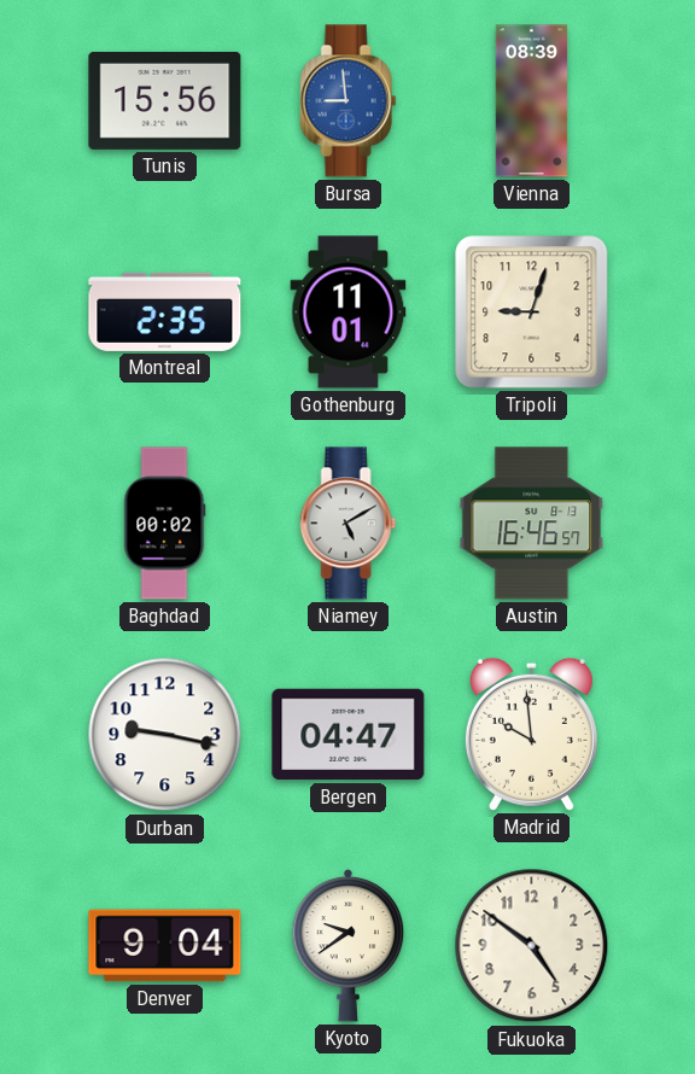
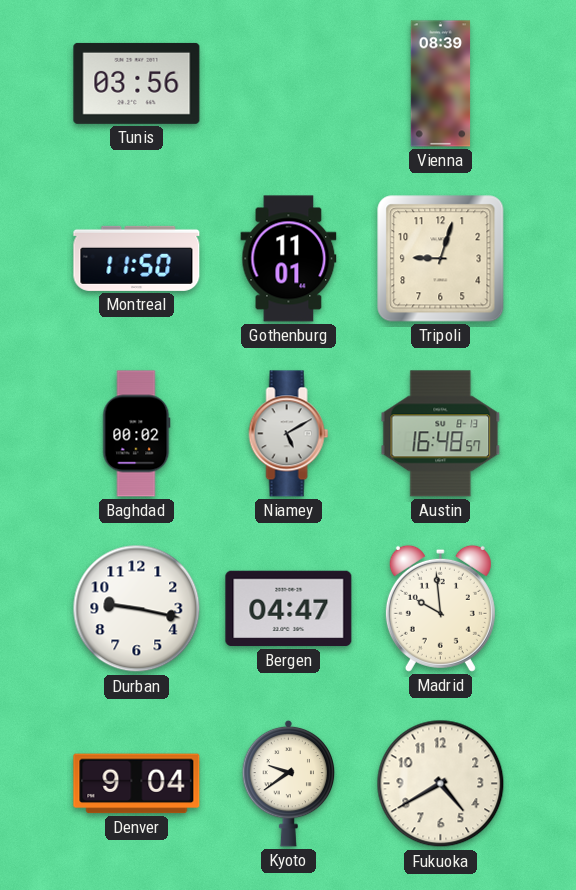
Tunis: 15:56 -> 03:56
Bursa: 8:59 -> none
Montreal: 2:35 -> 11:50
Austin: 16:46 -> 16:48
Fukuoka: 4:51 -> 4:40
